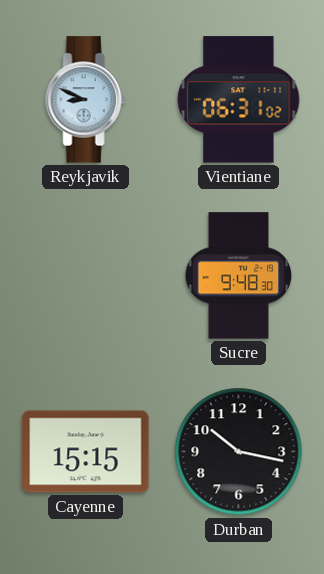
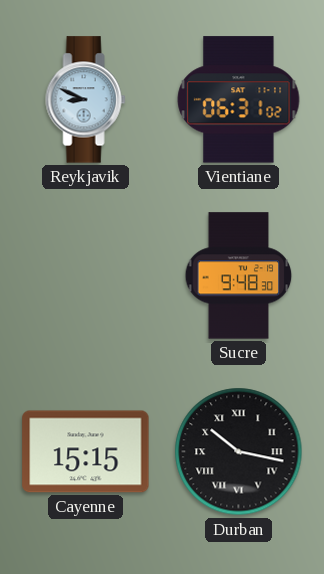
Durban numerals: Arabic -> Roman
